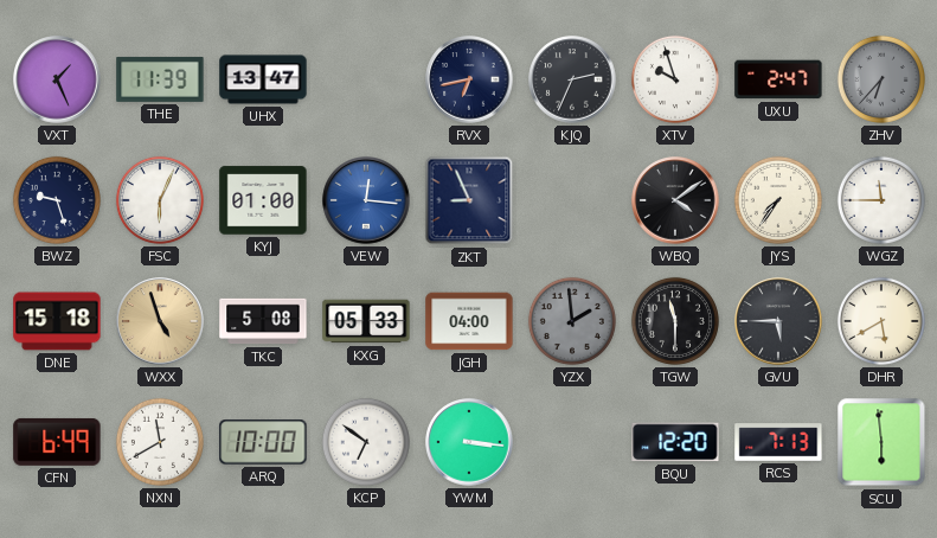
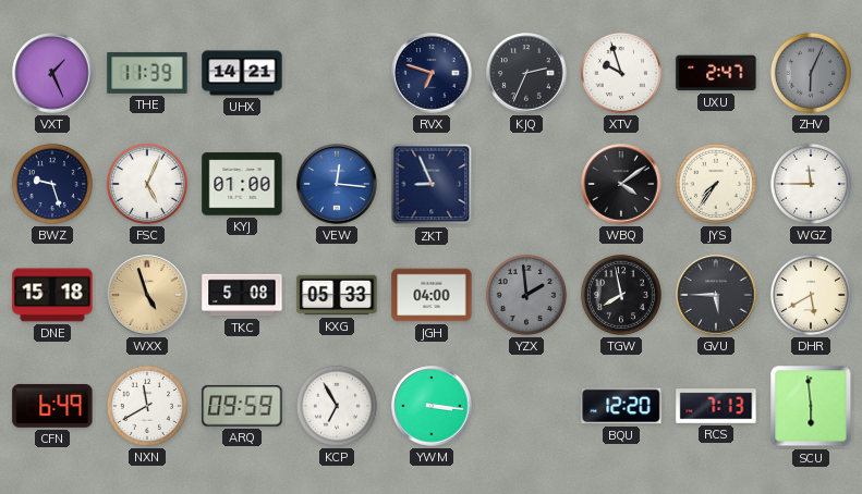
UHX: 13:47 -> 14:21
RVX: 6:43 -> 6:48
ZHV: 6:37 -> 6:04
FSC: 6:04 -> 5:04
TGW: 11:30 -> 7:58
ARQ: 10:00 -> 09:59
KCP: 6:51 -> 6:55
